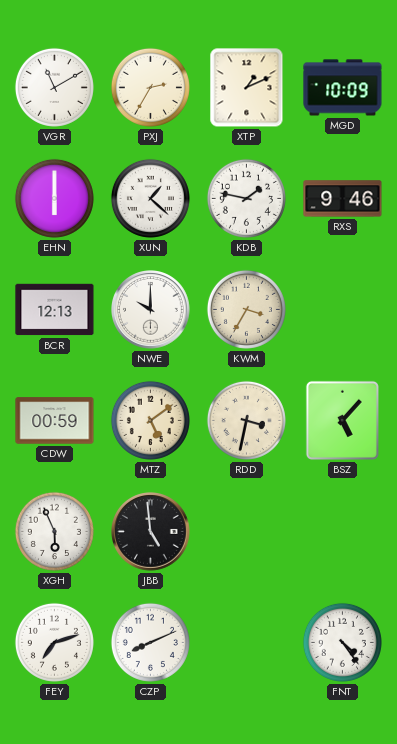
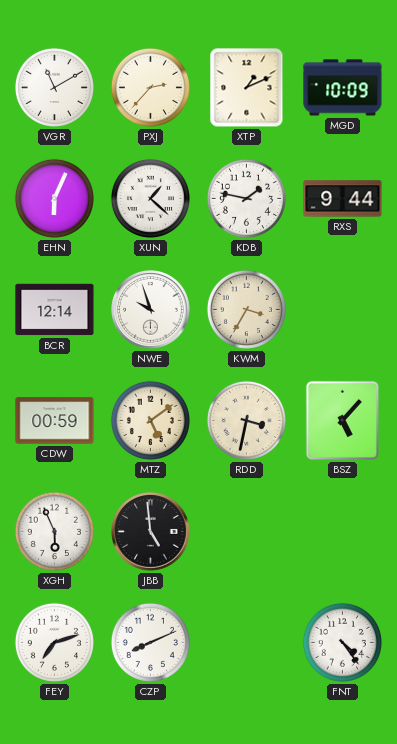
PXJ: 2:35 -> 2:37
EHN: 6:00 -> 6:04
RXS: 9:46 -> 9:44
BCR: 12:13 -> 12:14
NWE: 10:00 -> 9:57
